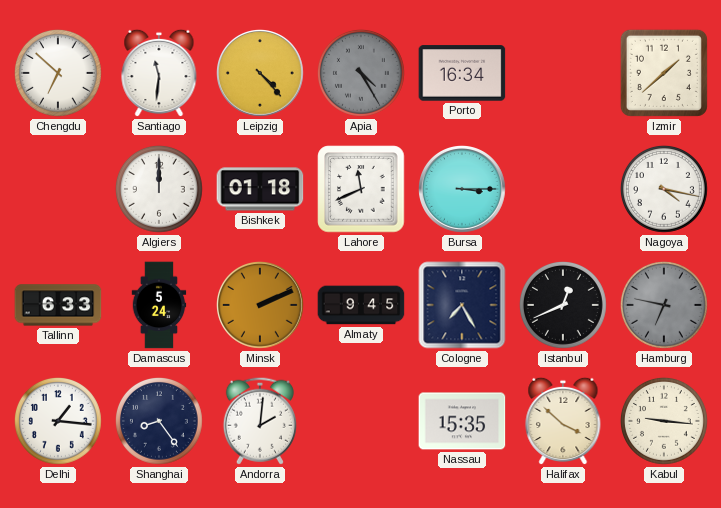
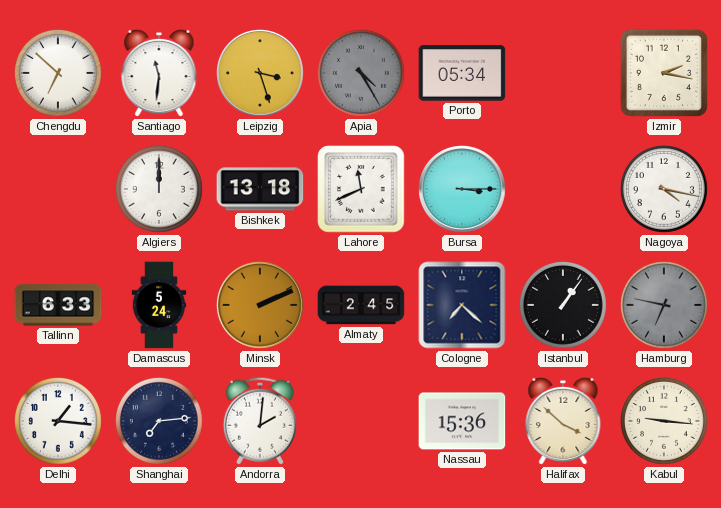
Leipzig: 4:23 -> 3:27
Porto: 16:34 -> 05:34
Izmir: 1:38 -> 2:17
Bishkek: 01:18 -> 13:18
Almaty: 9:45 -> 2:45
Cologne: 7:25 -> 7:22
Istanbul: 12:41 -> 1:06
Shanghai: 8:24 -> 7:14
Nassau: 15:35 -> 15:36
